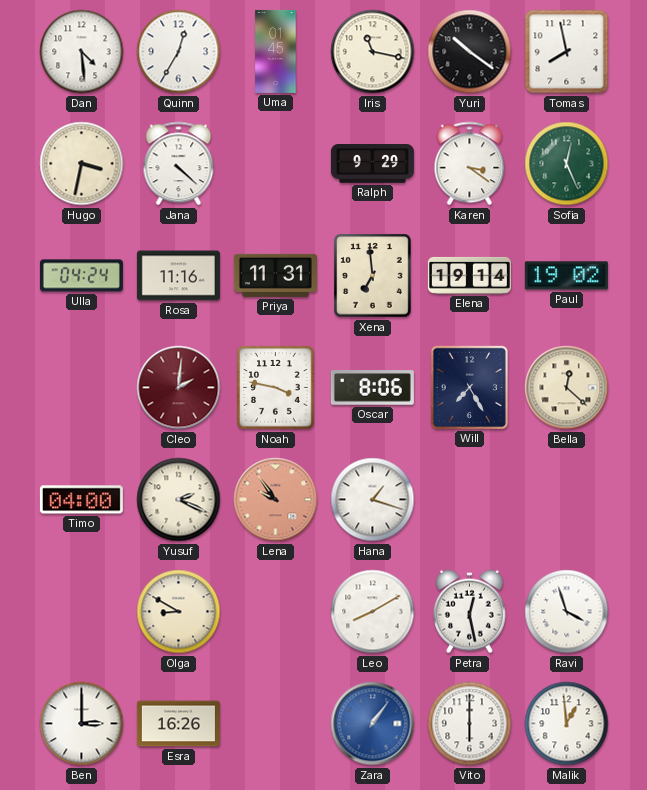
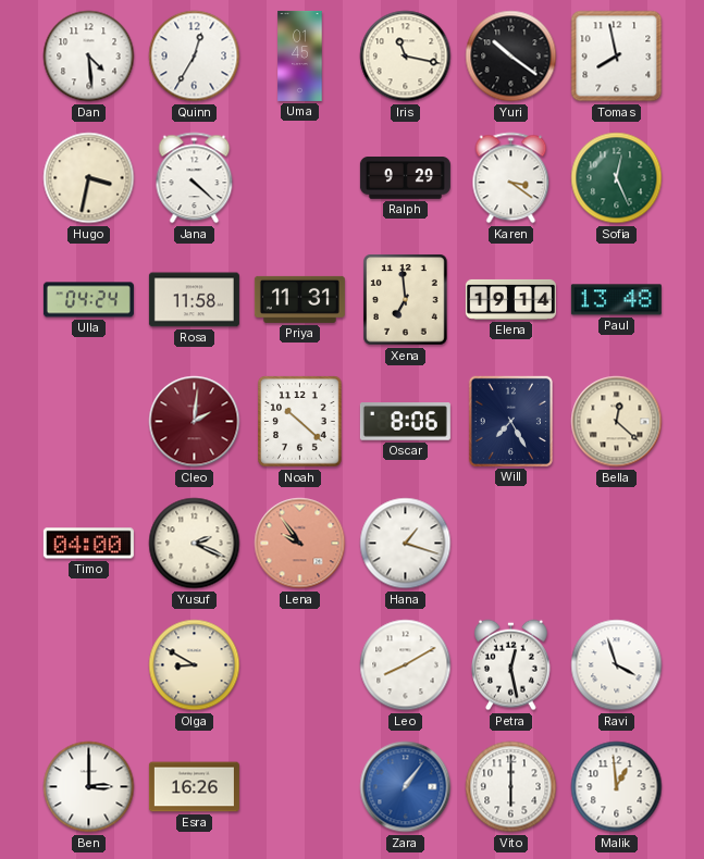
Rosa: 11:16 -> 11:58
Paul: 19:02 -> 13:48
Noah: 3:47 -> 10:22
